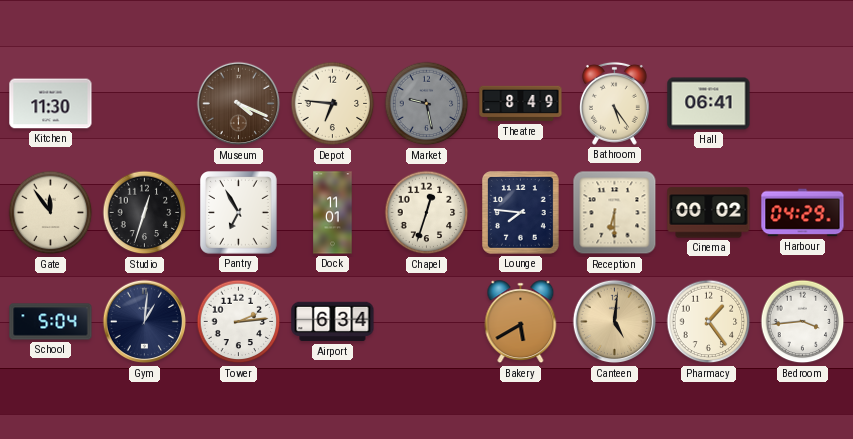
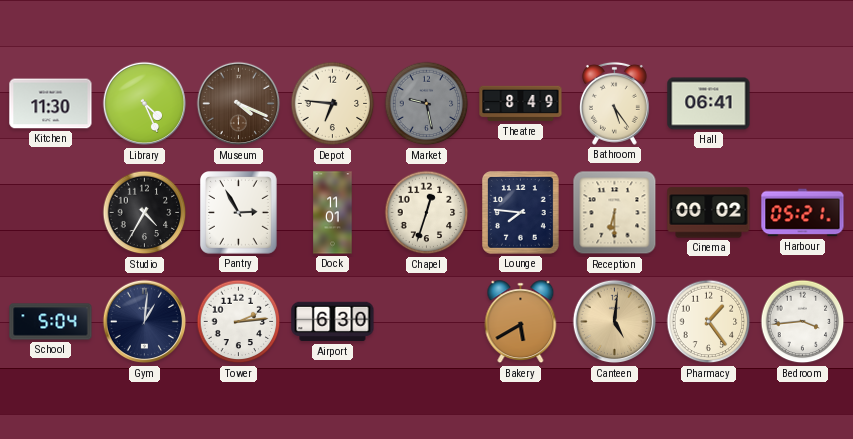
Library: none -> 4:26
Gate: 11:54 -> none
Studio: 12:33 -> 4:35
Pantry: 6:55 -> 2:55
Harbour: 04:29 -> 05:21
Airport: 6:34 -> 6:30
